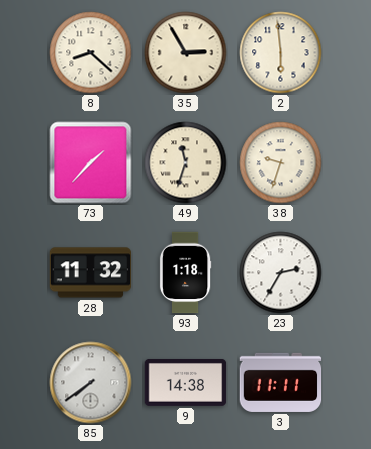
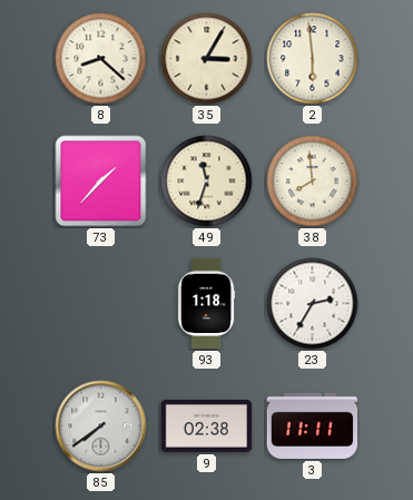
35: 2:55 -> 3:05
38: 9:33 -> 7:59
28: 11:32 -> none
9: 14:38 -> 02:38
